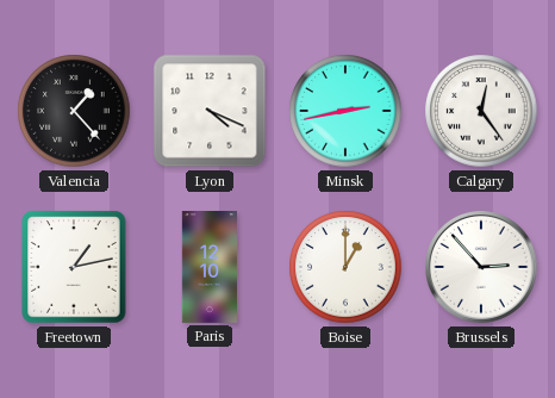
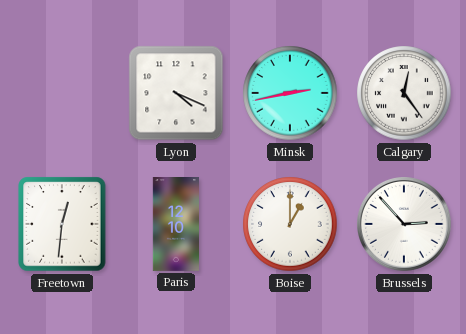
Valencia: 1:23 -> none
Freetown: 1:13 -> 12:31
